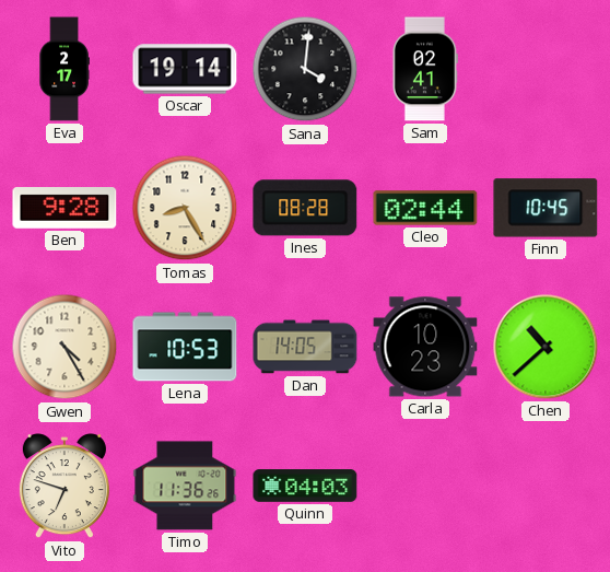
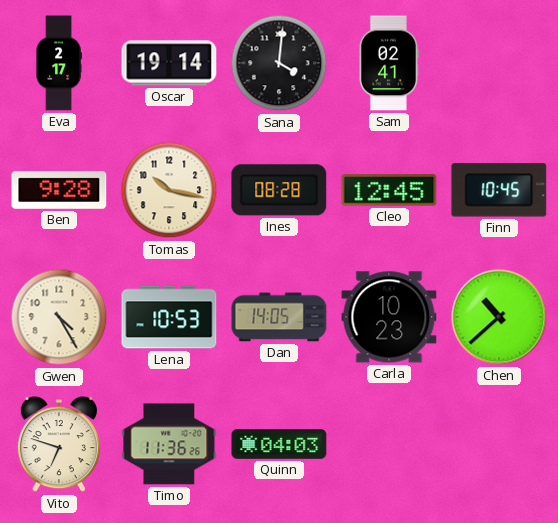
Tomas: 8:25 -> 10:17
Cleo: 02:44 -> 12:45
